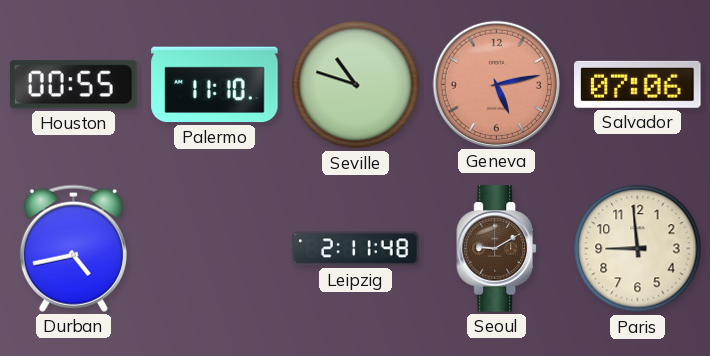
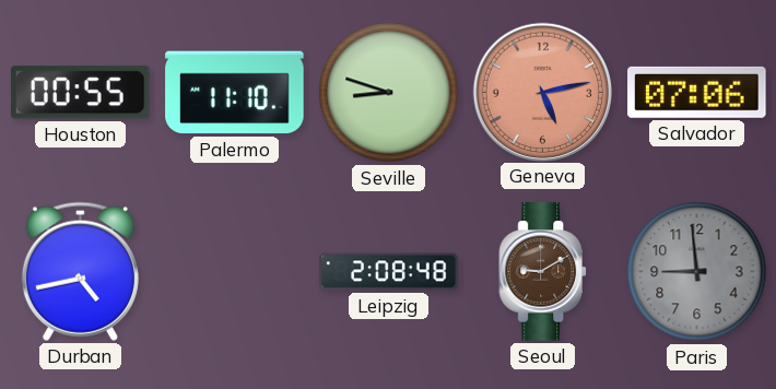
Seville: 10:48 -> 8:48
Leipzig: 2:11 -> 2:08
Paris dial: cream -> grey
